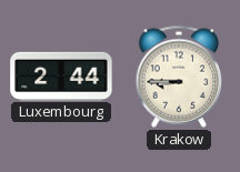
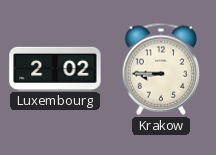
Luxembourg: 2:44 -> 2:02
